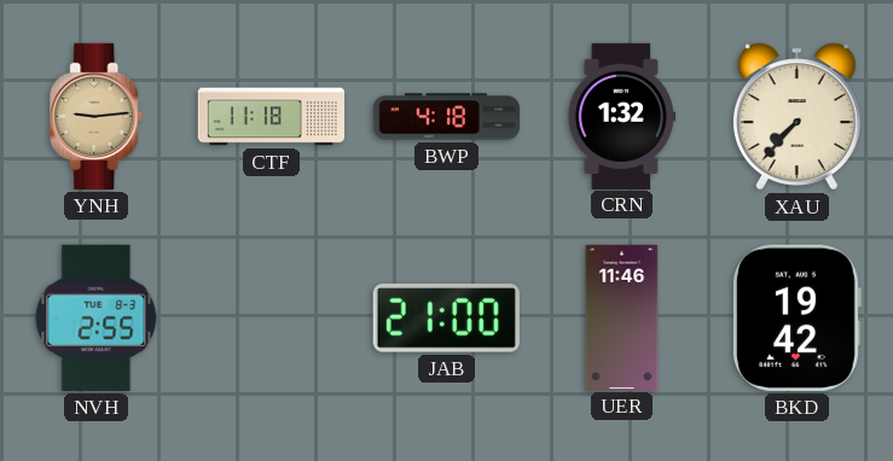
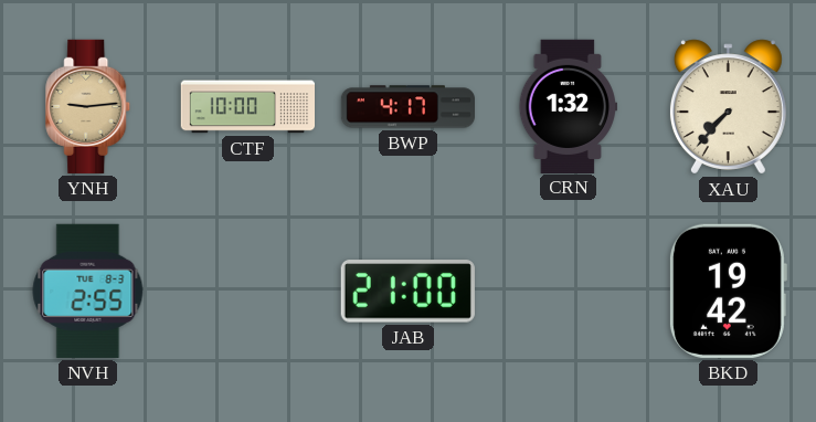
CTF: 11:18 -> 10:00
BWP: 4:18 -> 4:17
UER: 11:46 -> none
